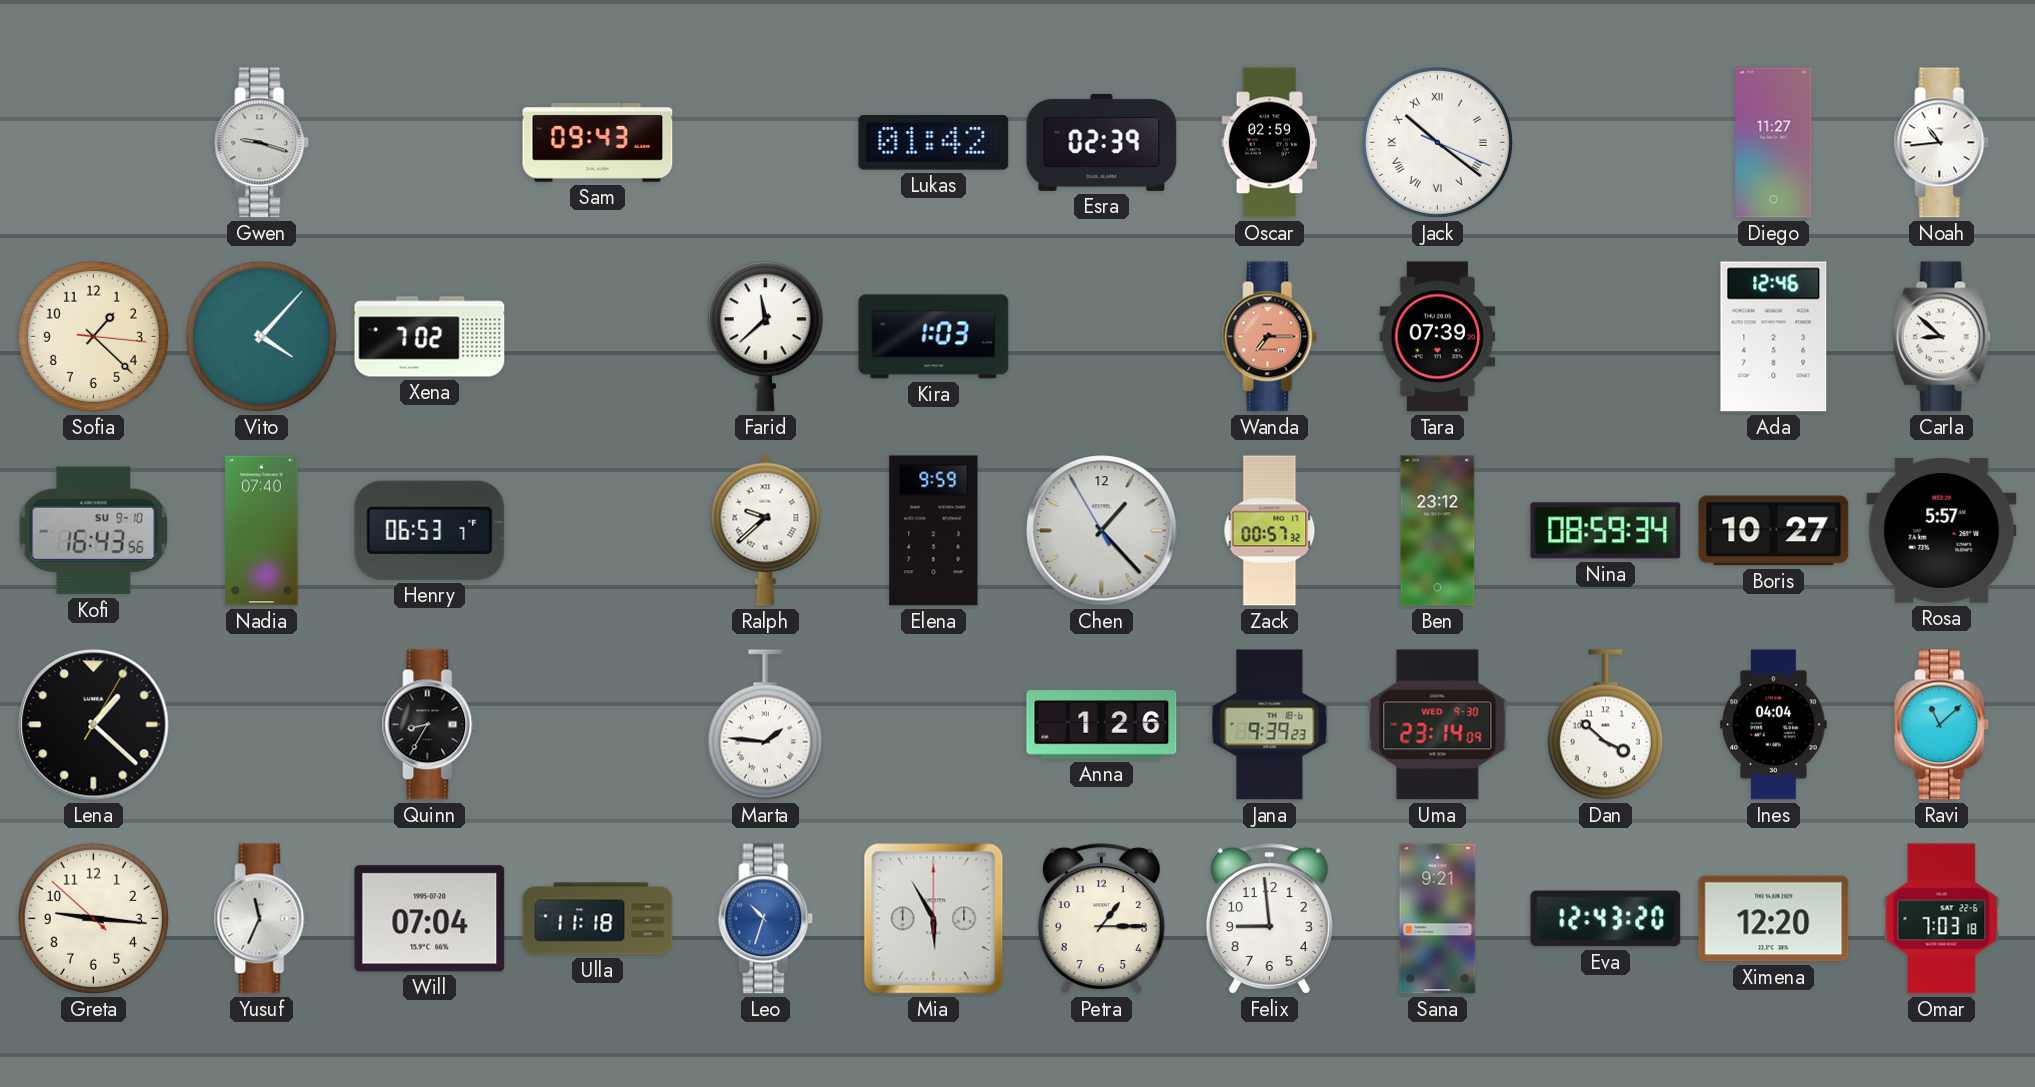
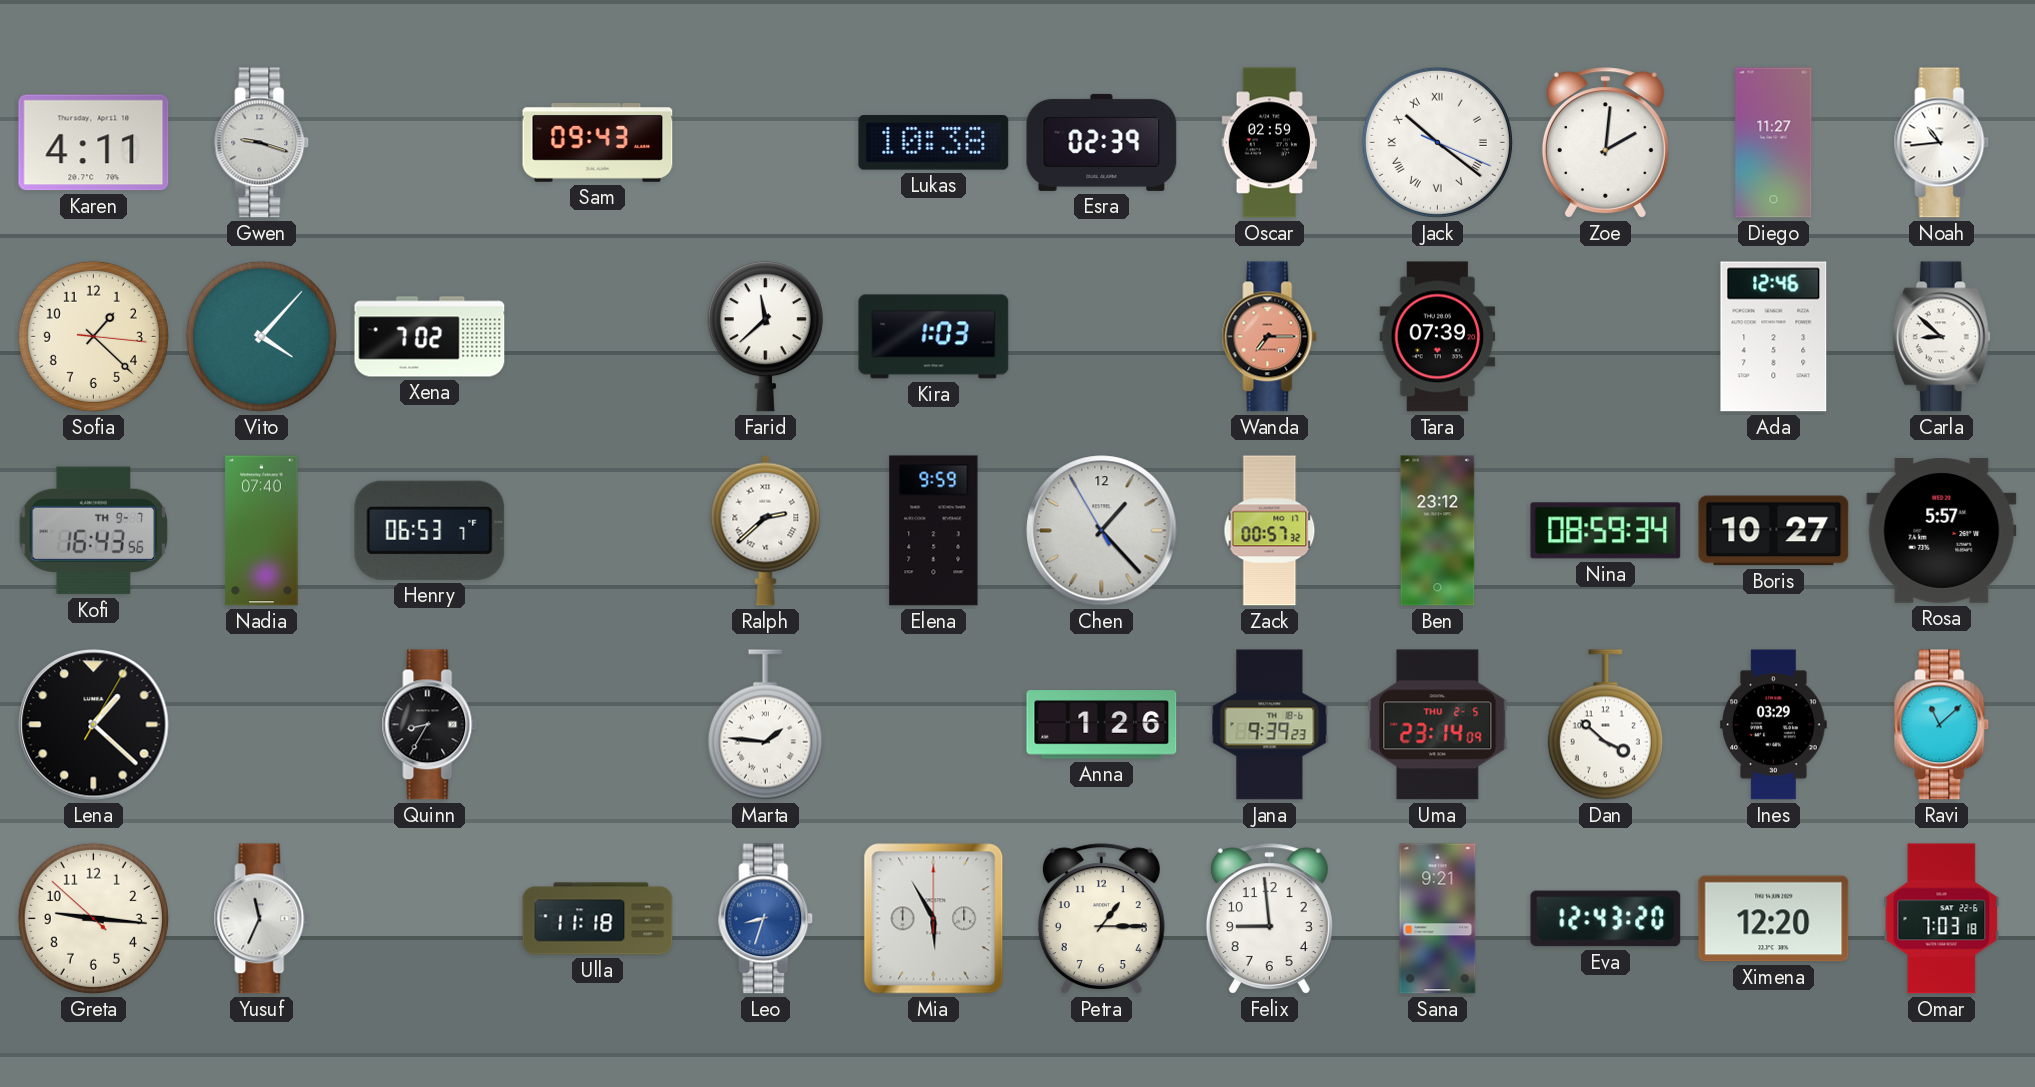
Karen: none -> 4:11
Lukas: 01:42 -> 10:38
Zoe: none -> 2:01
Kofi date: SU 9-10 -> TH 9-7
Ralph: 9:38 -> 2:38
Uma date: WED 9-30 -> THU 2-5
Ines: 04:04 -> 03:29
Will: 07:04 -> none
Leo: 10:33 -> 8:33
